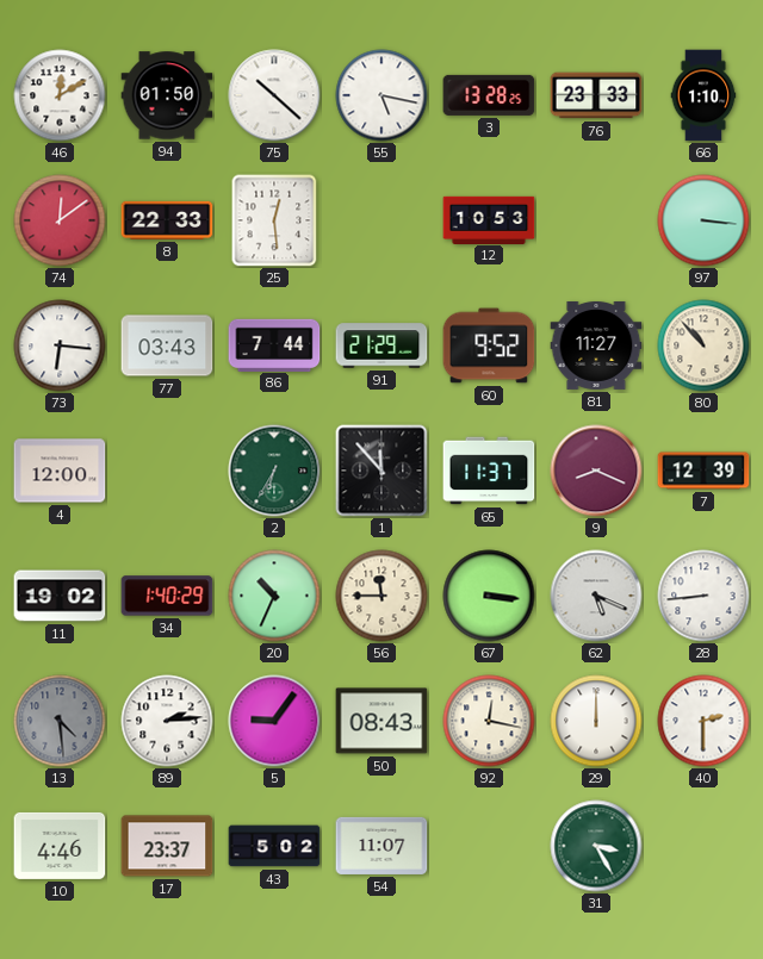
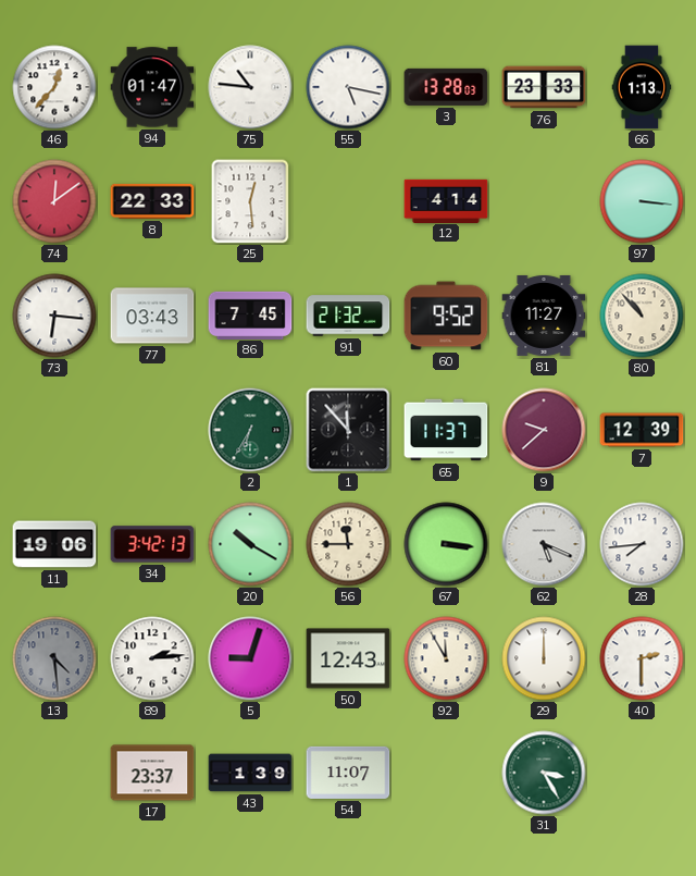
46: 12:10 -> 12:37
94: 01:50 -> 01:47
75: 10:22 -> 10:46
3: 13:28:25 -> 13:28:03
66: 1:10 -> 1:13
12: 10:53 -> 4:14
86: 7:44 -> 7:45
91: 21:29 -> 21:32
4: 12:00 -> none
9: 8:19 -> 9:38
11: 19:02 -> 19:06
34: 1:40 -> 3:42
20: 10:34 -> 10:20
28: 8:44 -> 7:44
5: 9:06 -> 9:03
50: 08:43 -> 12:43
92: 12:17 -> 11:55
10: 4:46 -> none
43: 5:02 -> 1:39
